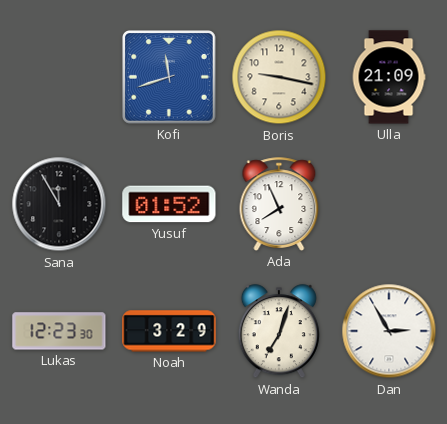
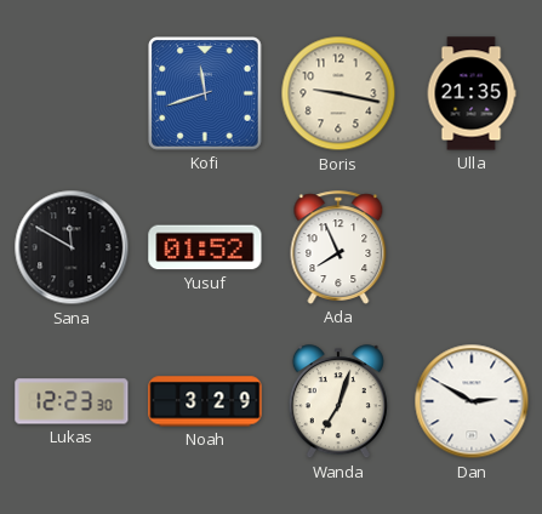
Ulla: 21:09 -> 21:35
Sana: 11:55 -> 11:50
Dan: 2:55 -> 2:50
